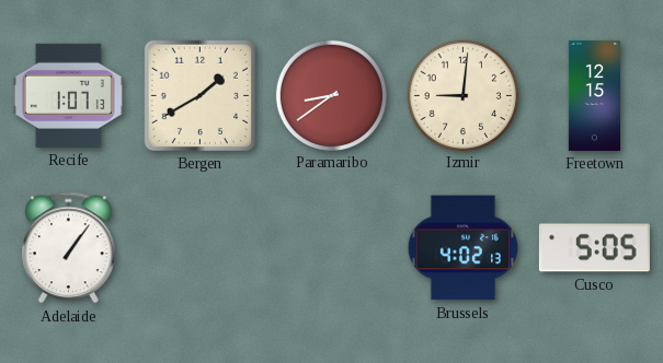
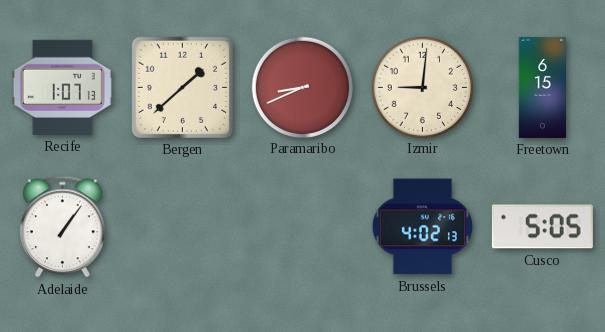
Bergen: 1:40 -> 1:38
Paramaribo: 8:39 -> 8:41
Freetown: 12:15 -> 6:15
